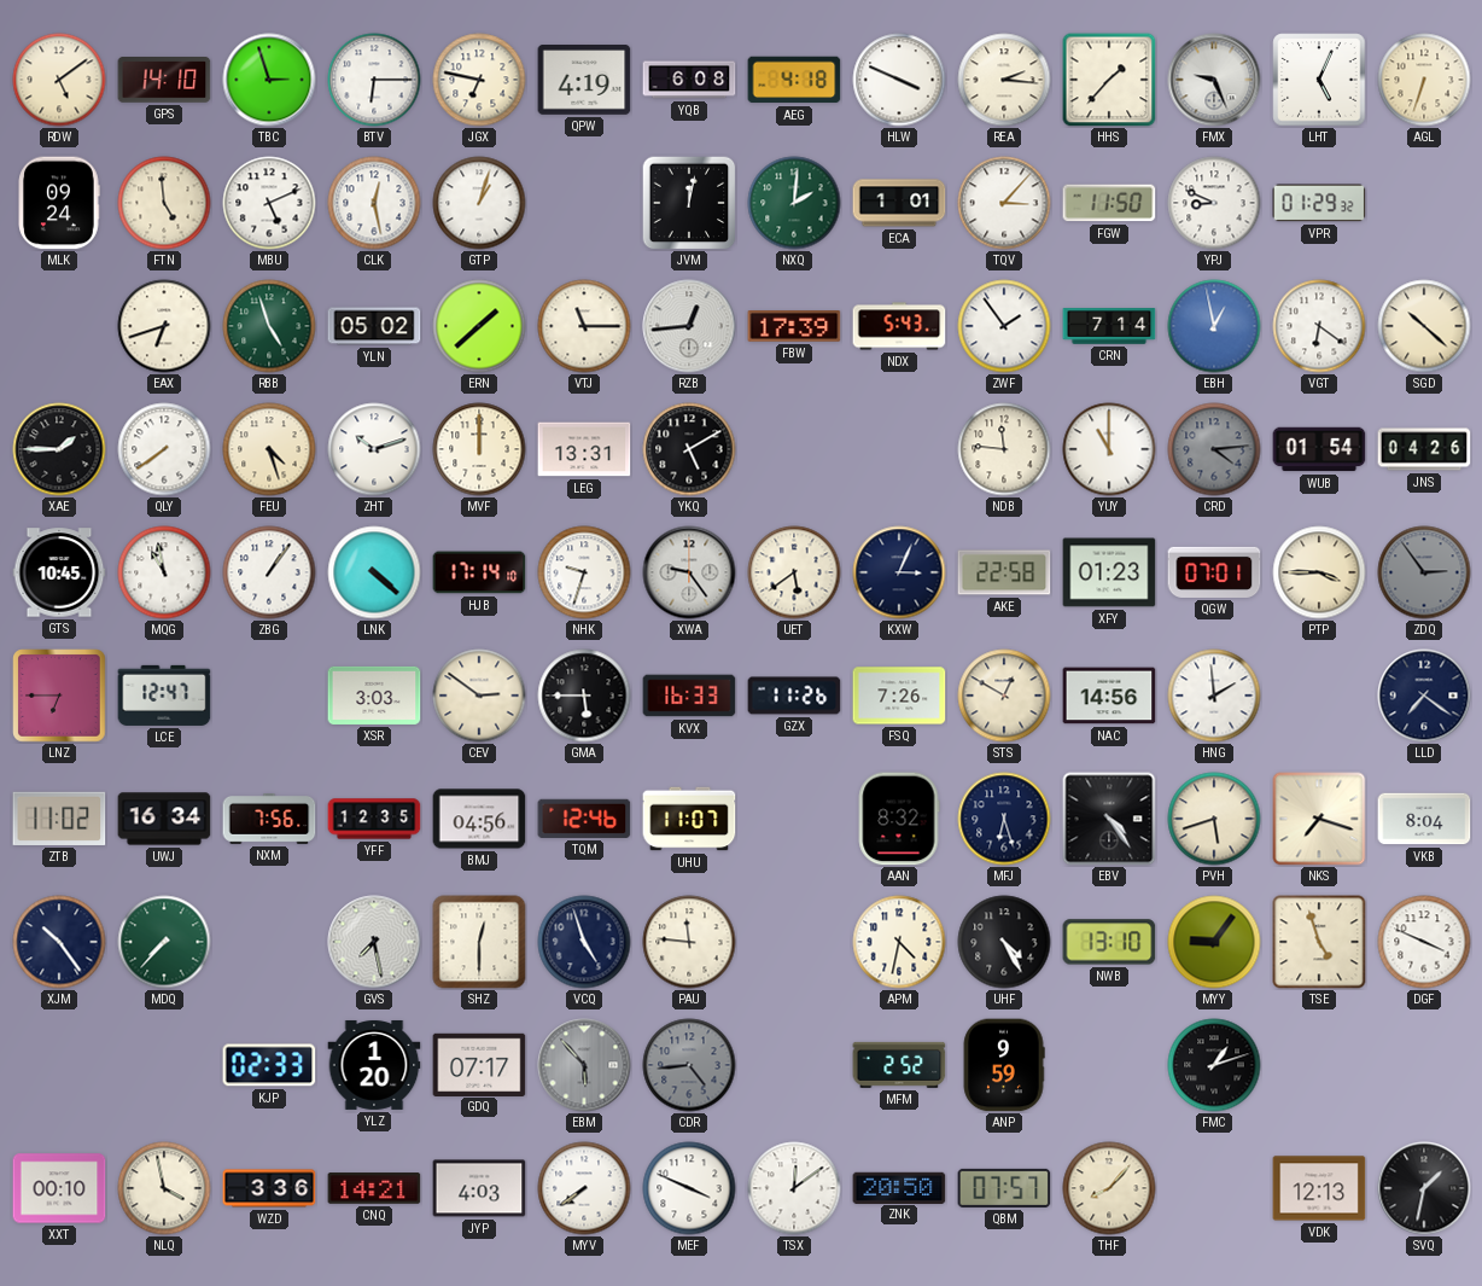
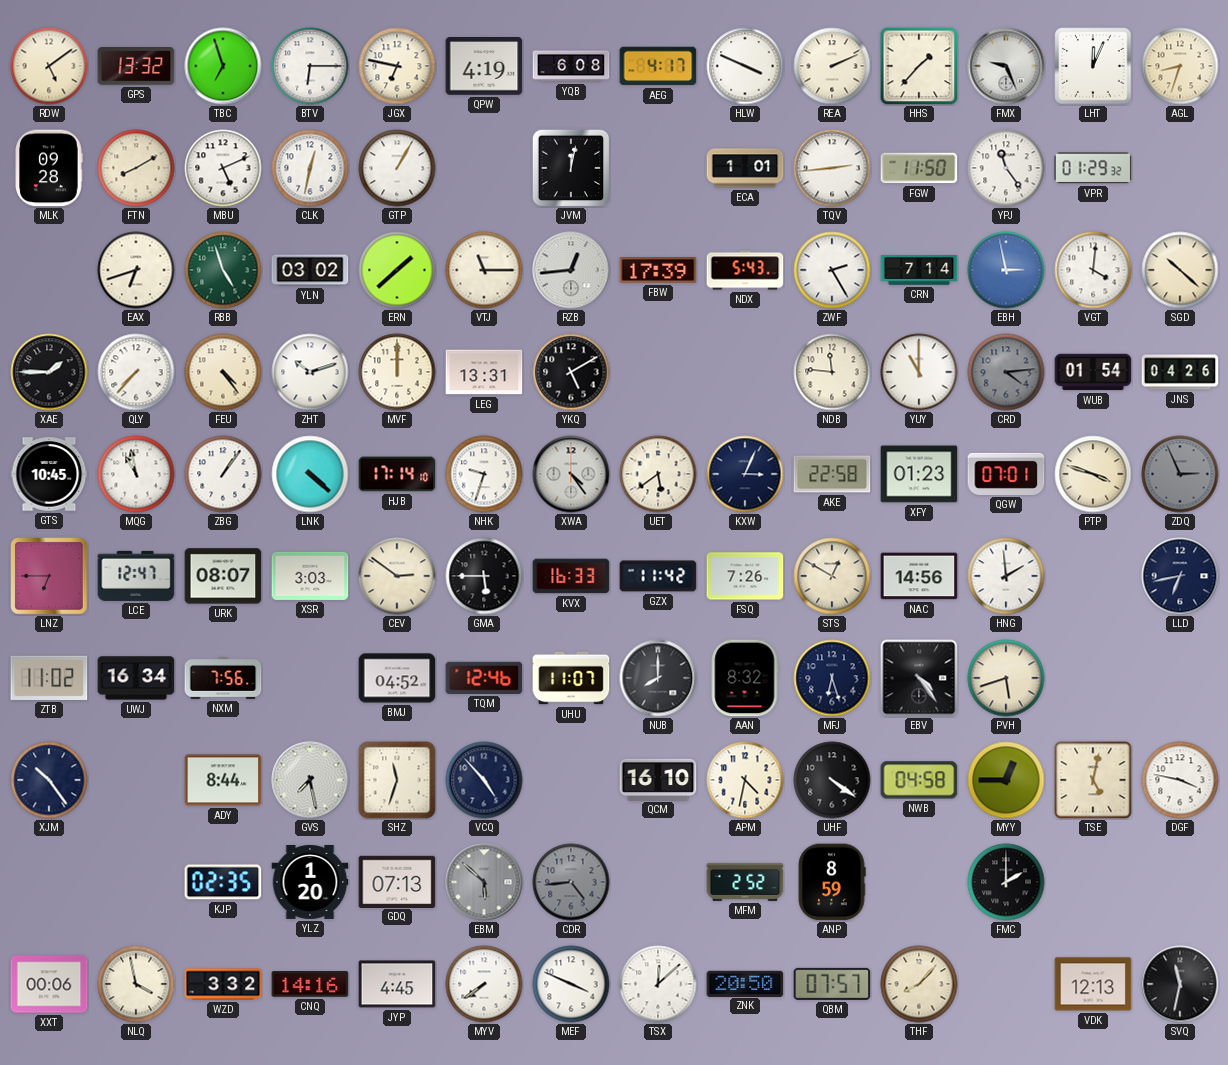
GPS: 14:10 -> 13:32
TBC: 2:57 -> 6:57
AEG: 4:18 -> 4:17
REA: 2:16 -> 2:11
LHT: 5:04 -> 12:04
AGL: 6:33 -> 8:33
MLK: 09:24 -> 09:28
FTN: 4:59 -> 8:10
CLK: 12:28 -> 12:32
GTP: 1:03 -> 1:05
NXQ: 2:01 -> none
TQV: 3:07 -> 2:44
YPJ: 8:49 -> 11:24
YLN: 05:02 -> 03:02
ZWF: 1:54 -> 2:25
EBH: 12:58 -> 2:58
VGT: 6:21 -> 4:01
QLY: 7:39 -> 7:37
FEU: 4:27 -> 4:24
XWA: 9:24 -> 4:24
PTP: 3:45 -> 3:48
ZDQ: 2:54 -> 2:56
URK: none -> 08:07
GZX: 11:26 -> 11:42
LLD: 7:21 -> 6:43
YFF: 12:35 -> none
BMJ: 04:56 -> 04:52
NUB: none -> 8:00
NKS: 7:18 -> none
VKB: 8:04 -> none
MDQ: 7:37 -> none
ADY: none -> 8:44
SHZ: 12:30 -> 11:33
VCQ: 4:57 -> 4:53
PAU: 11:46 -> none
QCM: none -> 16:10
UHF: 4:25 -> 4:21
NWB: 13:10 -> 04:58
MYY: 9:06 -> 12:45
TSE: 4:57 -> 5:02
DGF: 3:49 -> 3:47
KJP: 02:33 -> 02:35
GDQ: 07:17 -> 07:13
EBM: 5:53 -> 5:52
ANP: 9:59 -> 8:59
FMC: 1:12 -> 2:00
XXT: 00:10 -> 00:06
WZD: 3:36 -> 3:32
CNQ: 14:21 -> 14:16
JYP: 4:03 -> 4:45
TSX: 12:09 -> 12:08
SVQ: 1:32 -> 11:32
